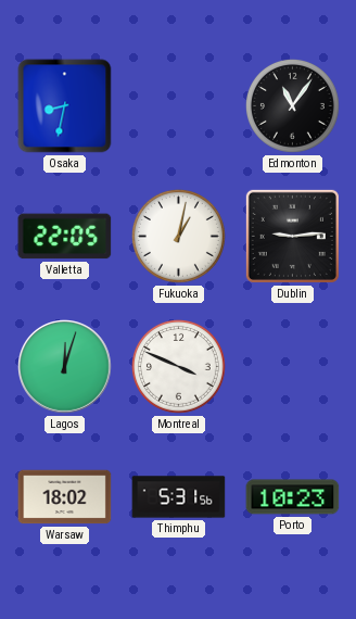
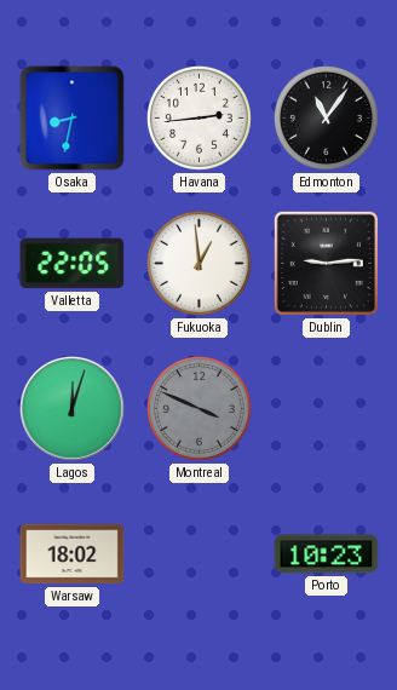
Havana: none -> 2:44
Fukuoka: 1:02 -> 12:59
Montreal dial: white -> grey
Thimphu: 5:31 -> none
